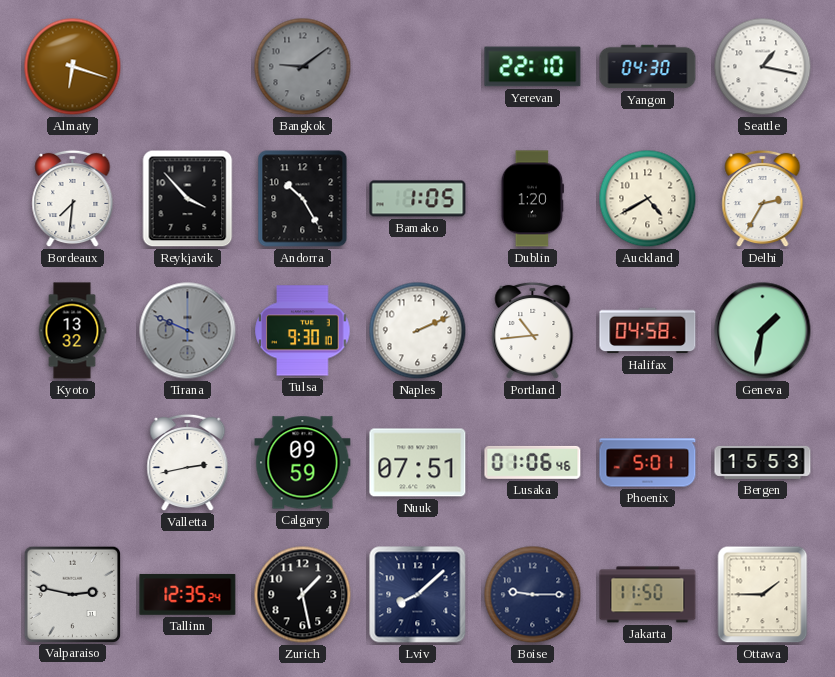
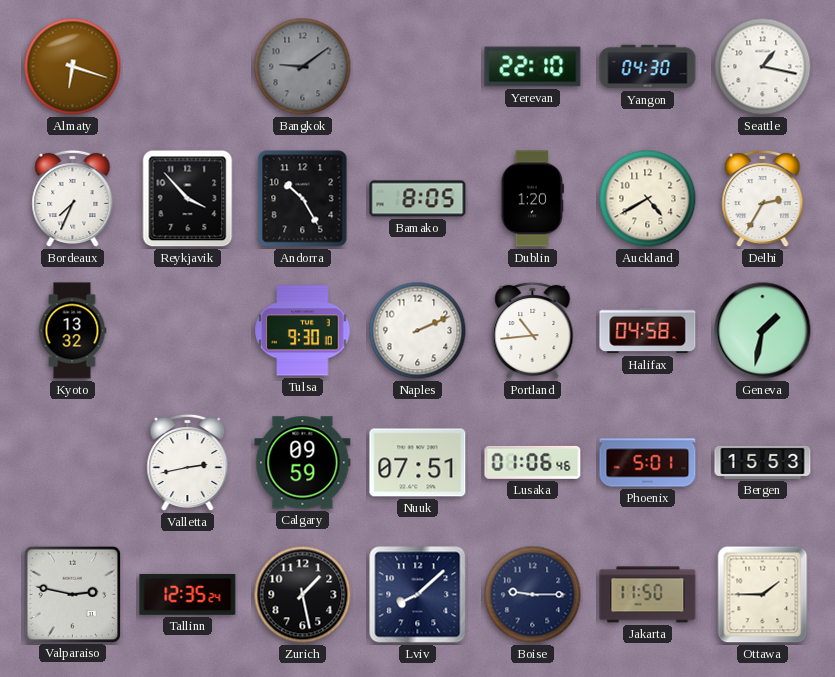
Bordeaux: 7:31 -> 7:34
Bamako: 1:05 -> 8:05
Tirana: 9:49 -> none
